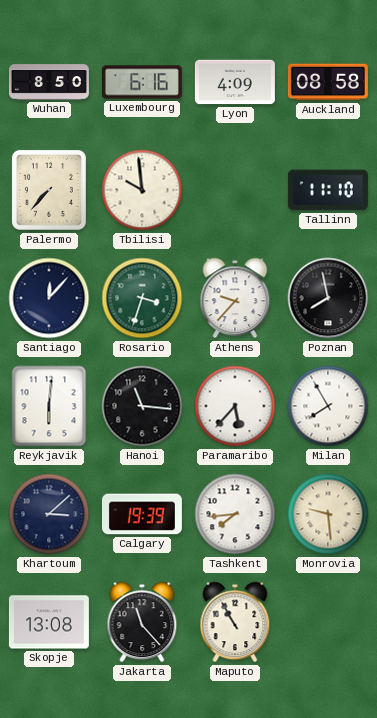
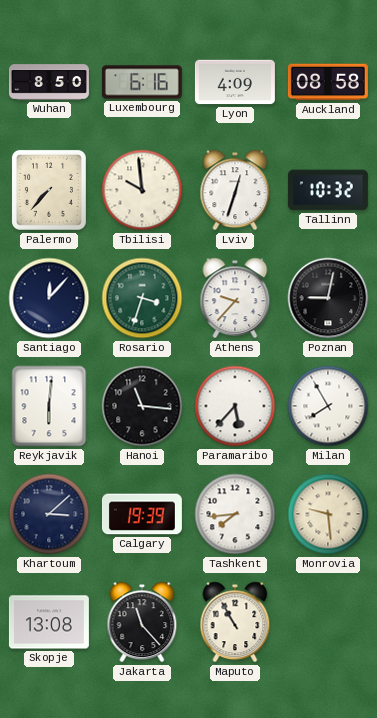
Lviv: none -> 12:33
Tallinn: 11:10 -> 10:32
Poznan: 7:58 -> 9:02
